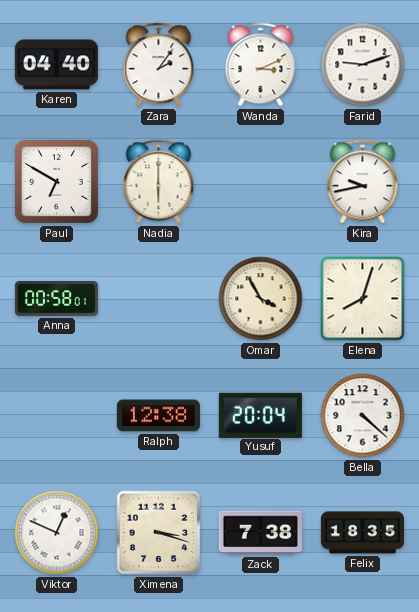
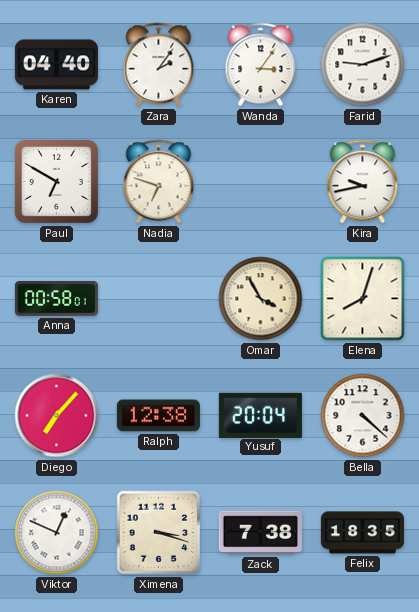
Wanda: 3:11 -> 3:06
Nadia: 6:00 -> 6:48
Diego: none -> 7:07
